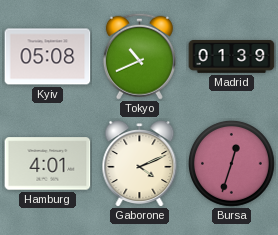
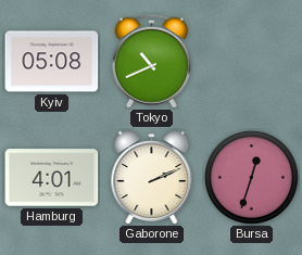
Madrid: 01:39 -> none
Gaborone: 4:11 -> 2:11
